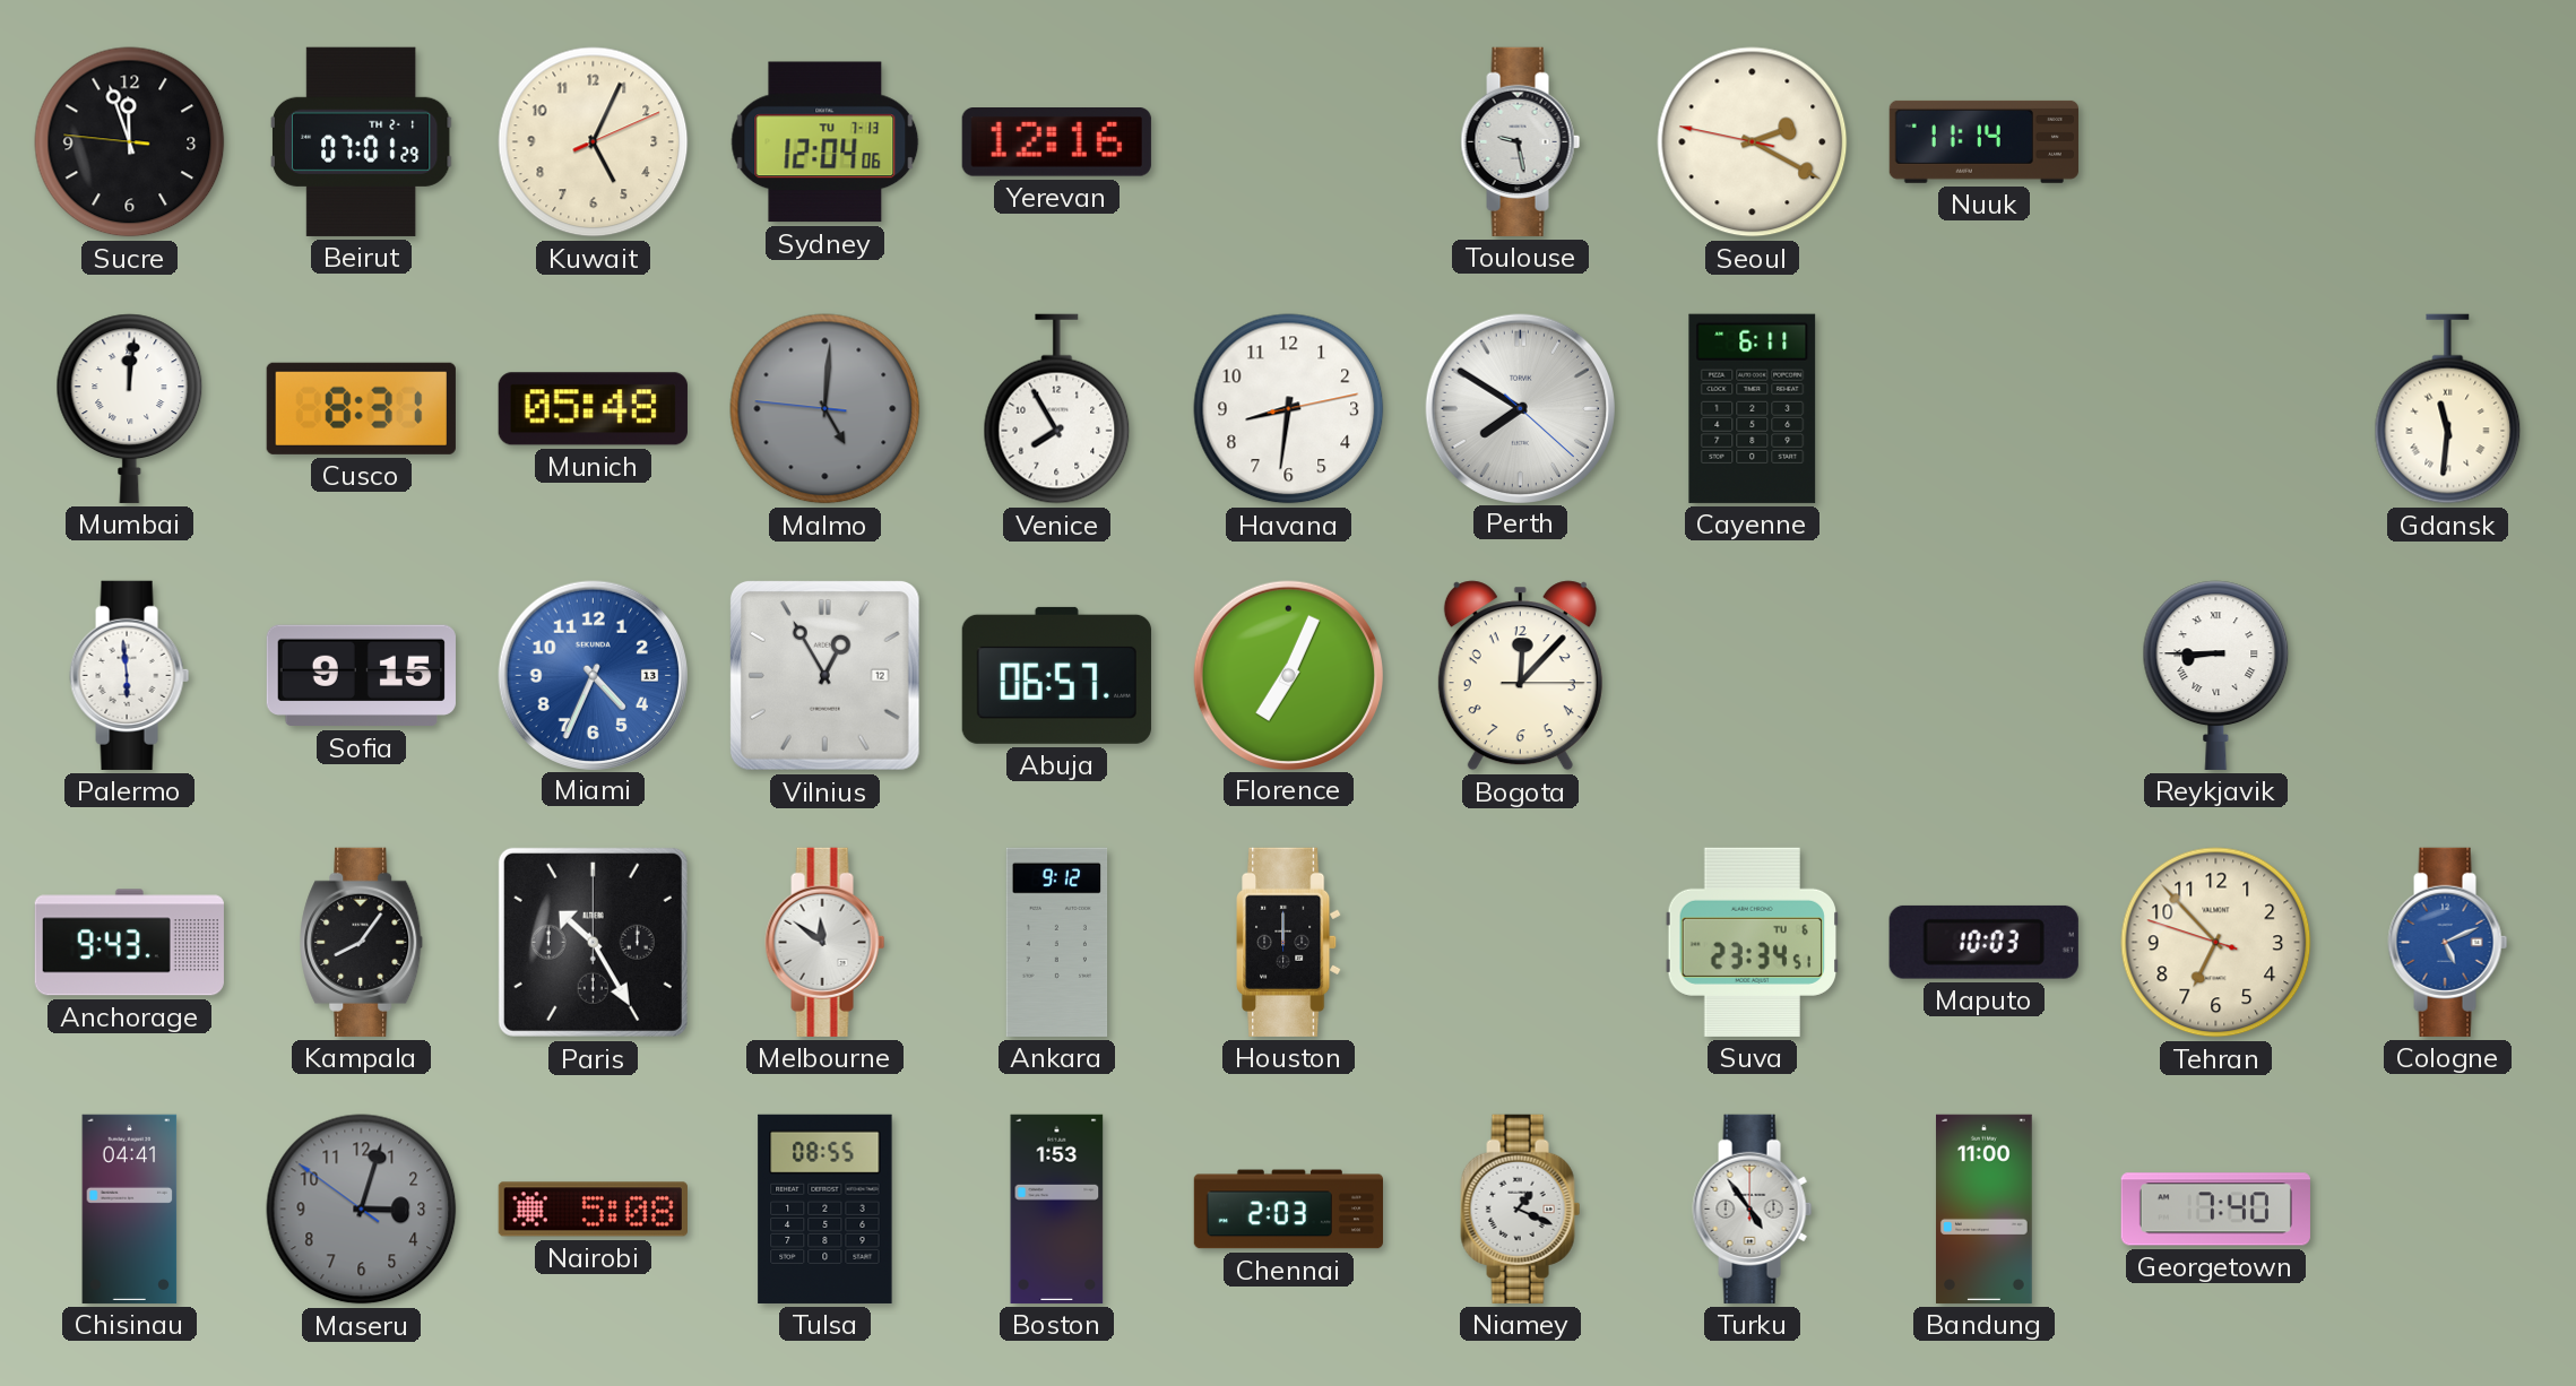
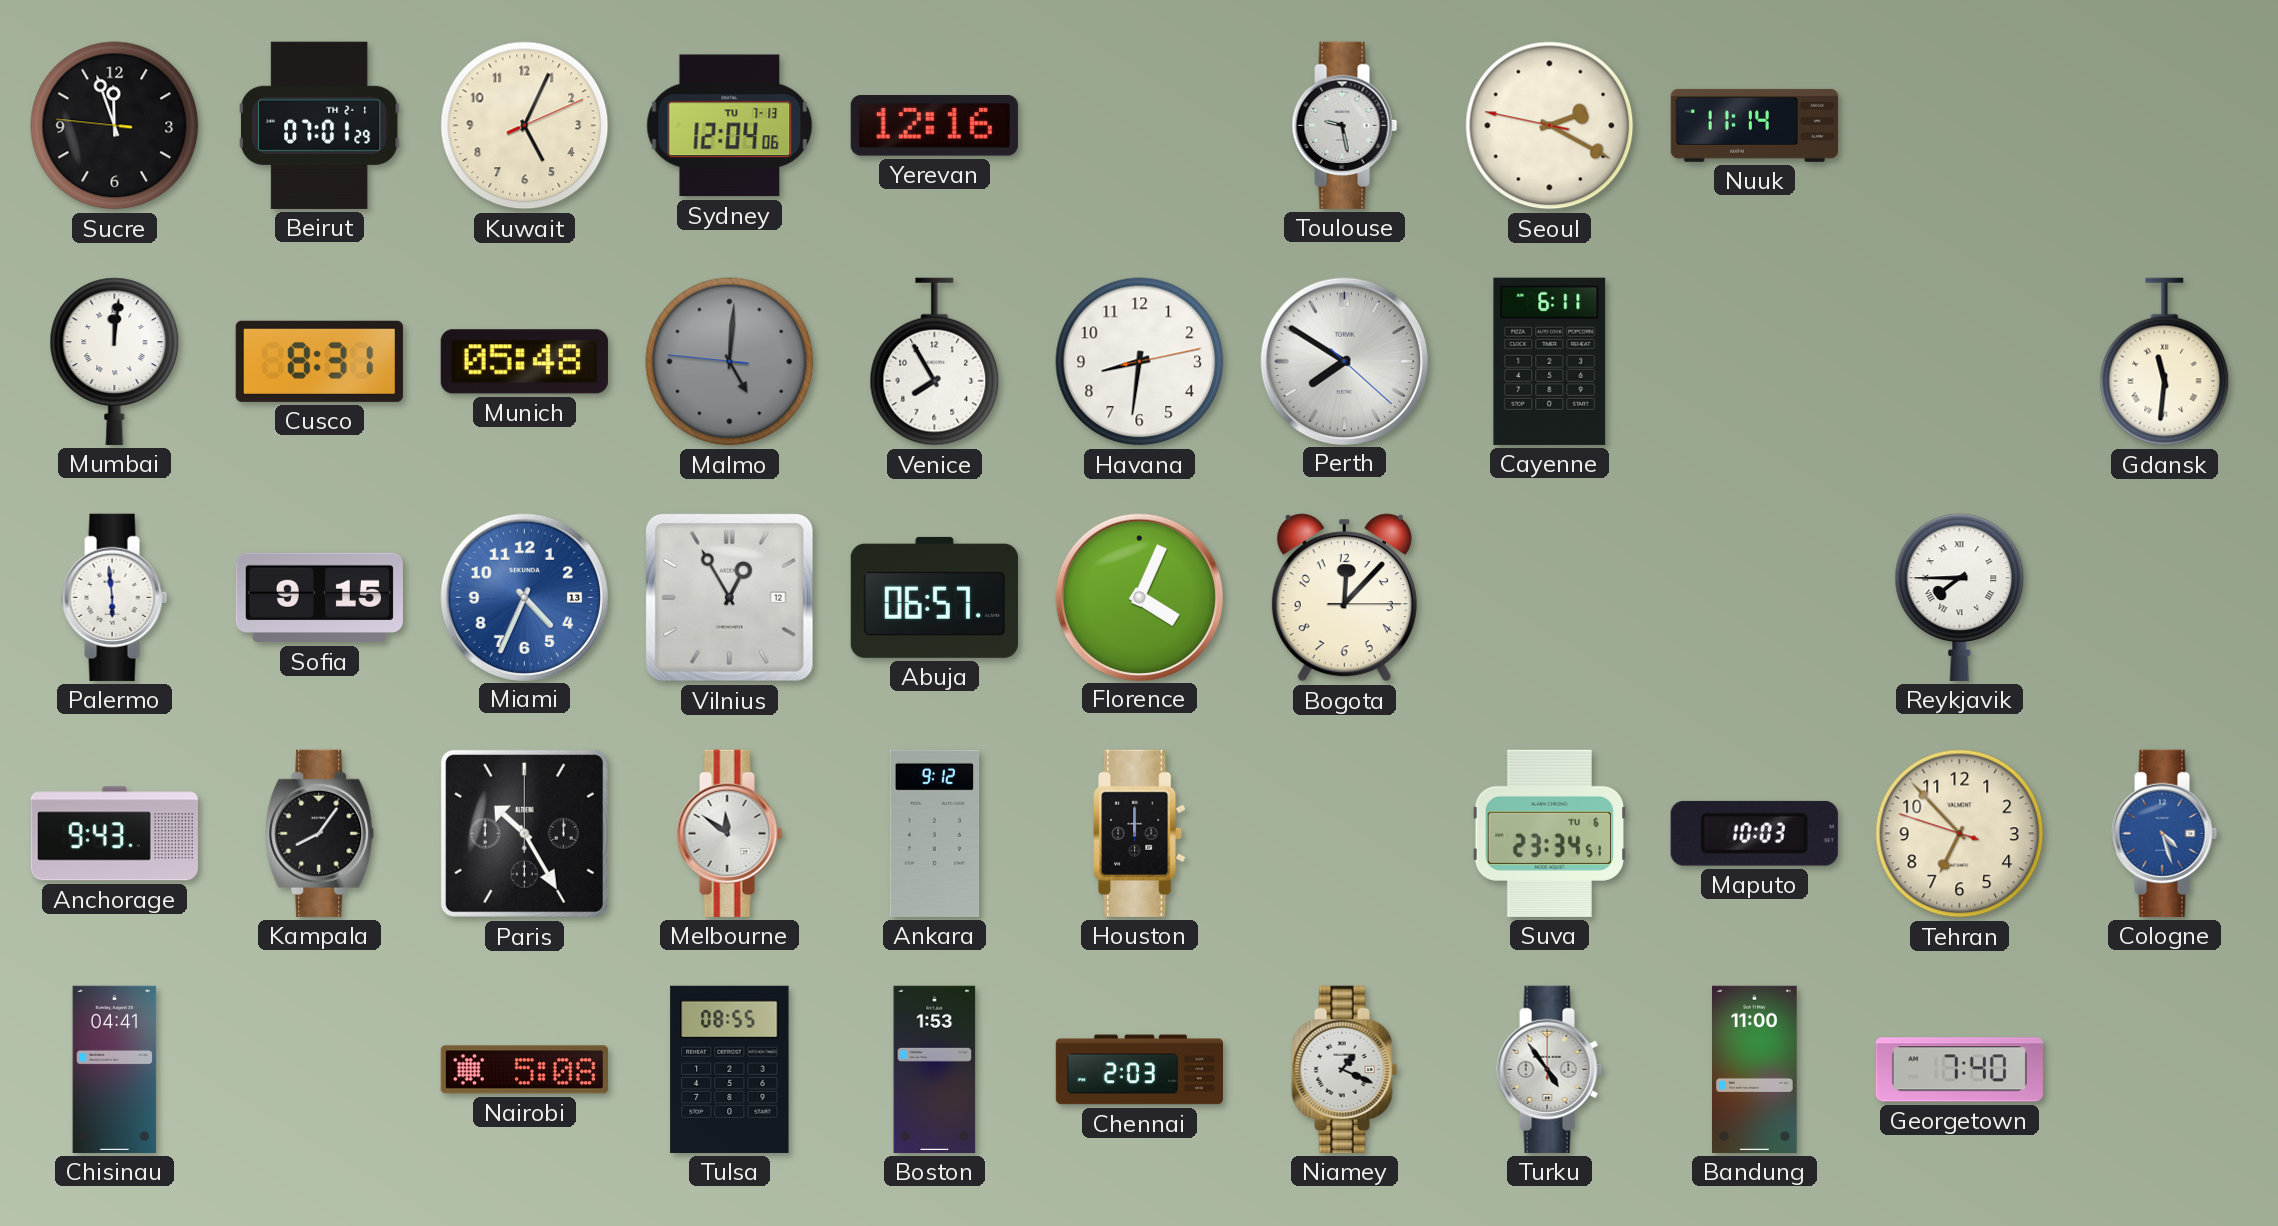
Florence: 7:04 -> 4:04
Reykjavik: 8:45 -> 7:45
Cologne: 5:11 -> 4:27
Maseru: 3:02 -> none
